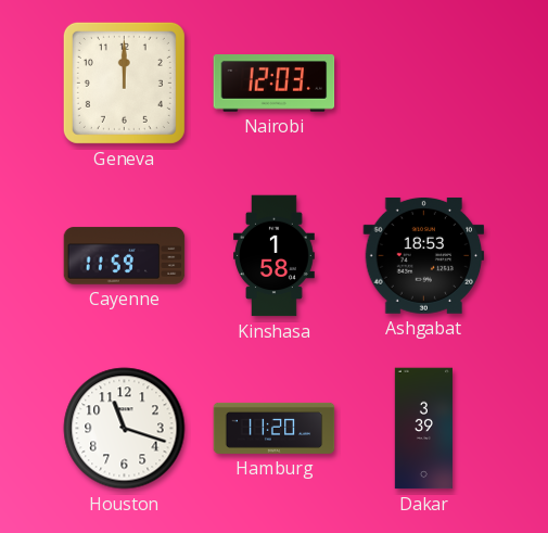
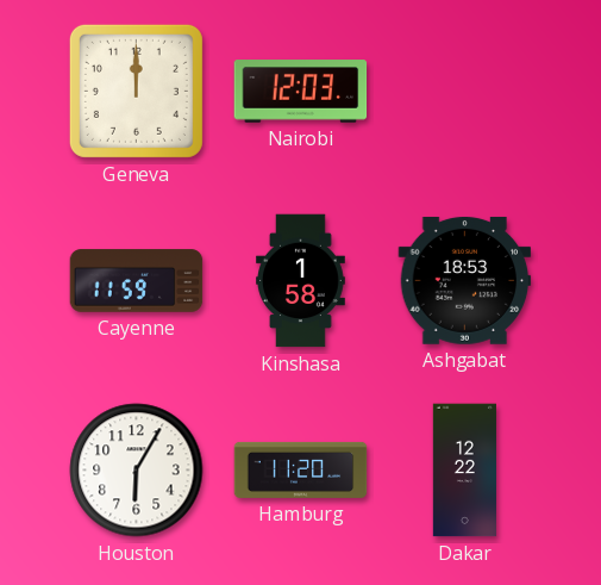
Houston: 11:18 -> 6:05
Dakar: 3:39 -> 12:22
